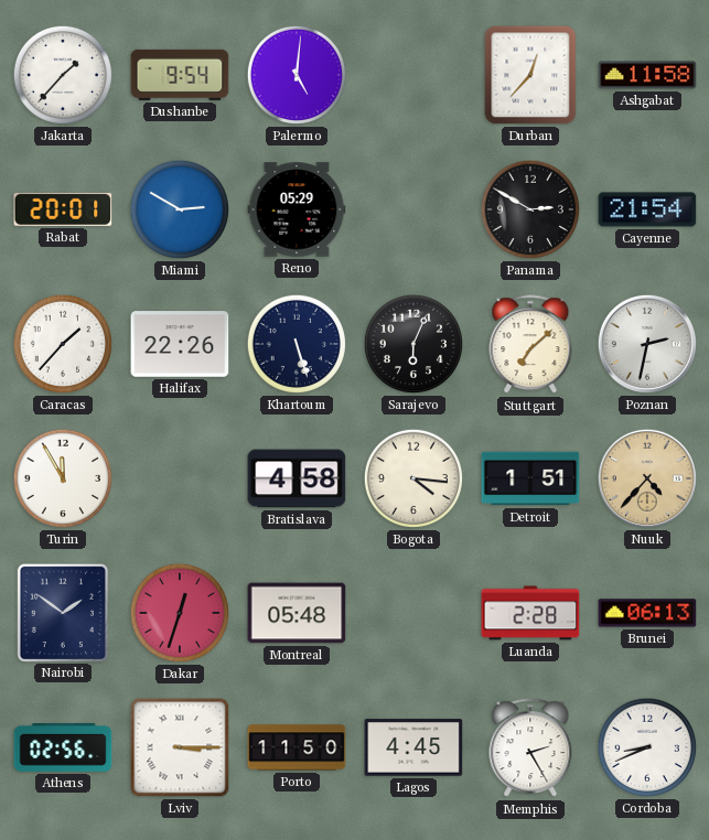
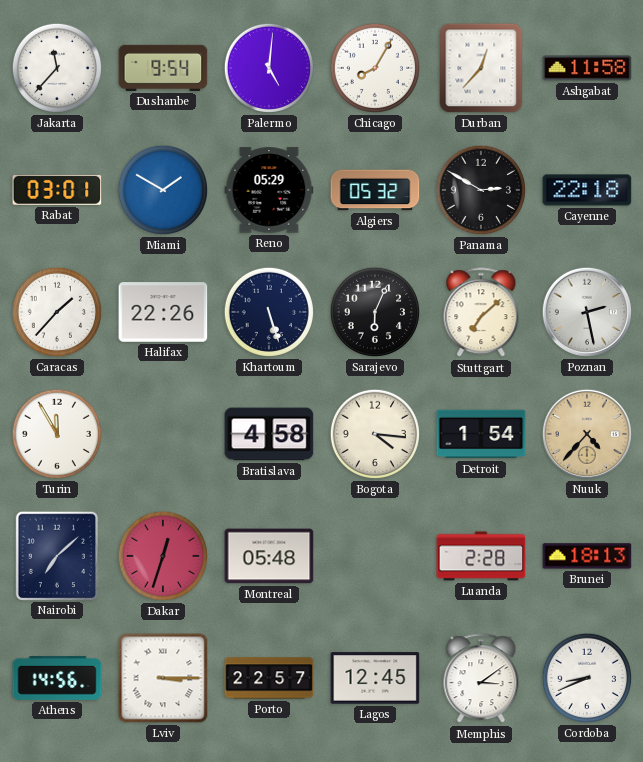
Jakarta: 1:37 -> 11:37
Chicago: none -> 8:05
Rabat: 20:01 -> 03:01
Miami: 2:50 -> 1:50
Algiers: none -> 05:32
Cayenne: 21:54 -> 22:18
Poznan: 2:32 -> 2:28
Detroit: 1:51 -> 1:54
Nairobi: 1:51 -> 7:08
Brunei: 06:13 -> 18:13
Athens: 02:56 -> 14:56
Porto: 11:50 -> 22:57
Lagos: 4:45 -> 12:45
Memphis: 2:25 -> 3:09
